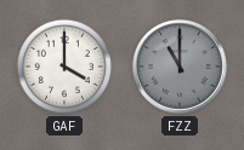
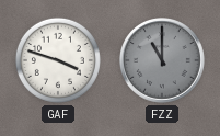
GAF: 4:00 -> 3:48
